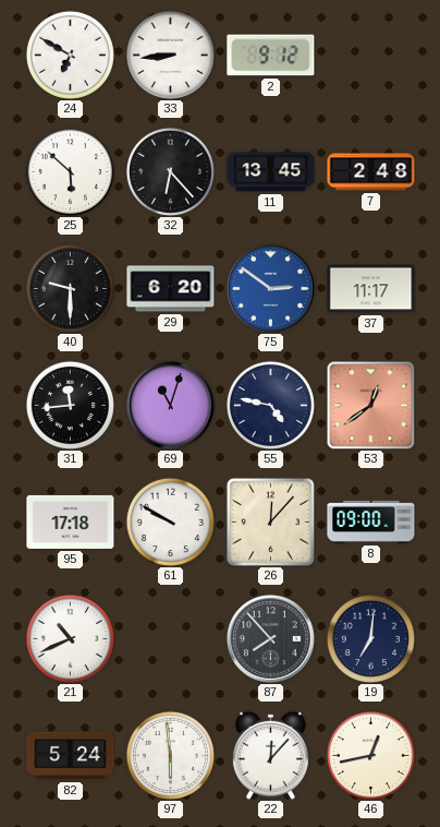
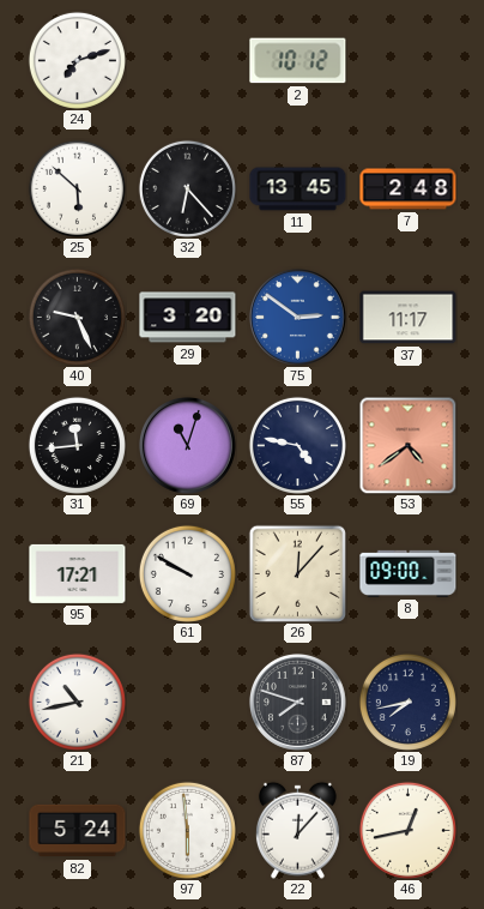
24: 6:50 -> 7:12
33: 8:44 -> none
2: 9:12 -> 10:12
40: 9:30 -> 9:26
29: 6:20 -> 3:20
53: 12:39 -> 4:39
95: 17:18 -> 17:21
21: 10:41 -> 10:43
87: 7:53 -> 7:48
19: 7:01 -> 7:43
